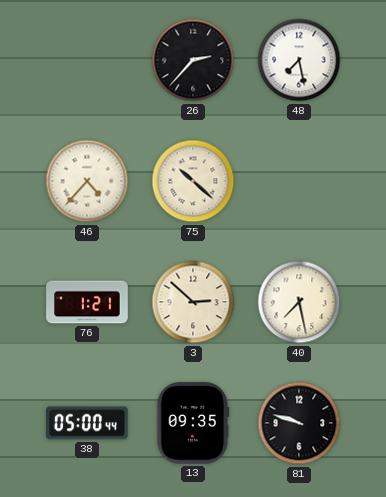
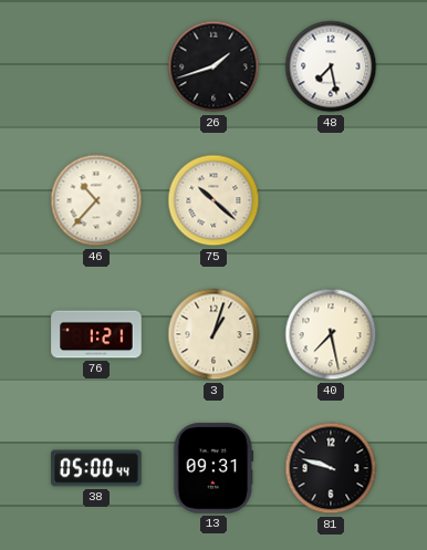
26: 2:37 -> 1:42
46: 4:37 -> 10:37
3: 2:52 -> 1:03
13: 09:35 -> 09:31
